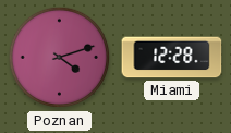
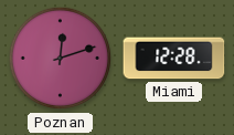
Poznan: 4:12 -> 12:12
